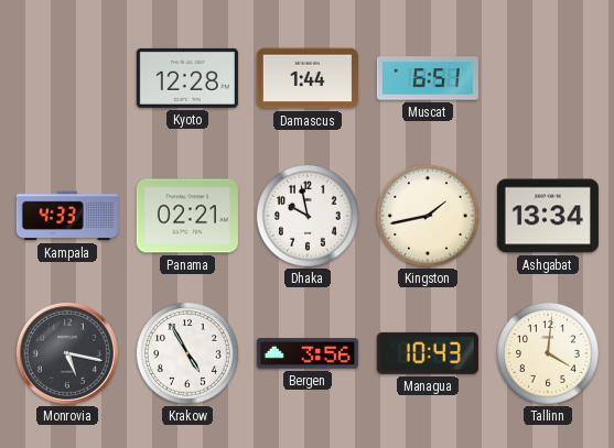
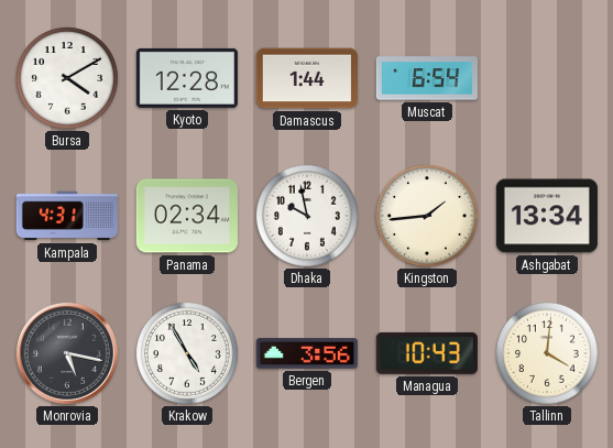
Bursa: none -> 4:10
Muscat: 6:51 -> 6:54
Kampala: 4:33 -> 4:31
Panama: 02:21 -> 02:34
Kingston: 1:43 -> 1:44
